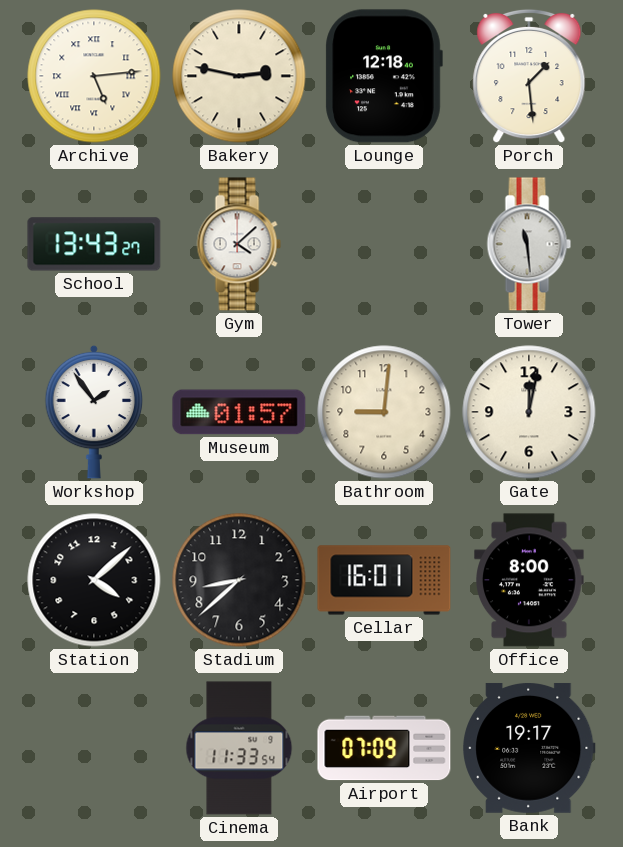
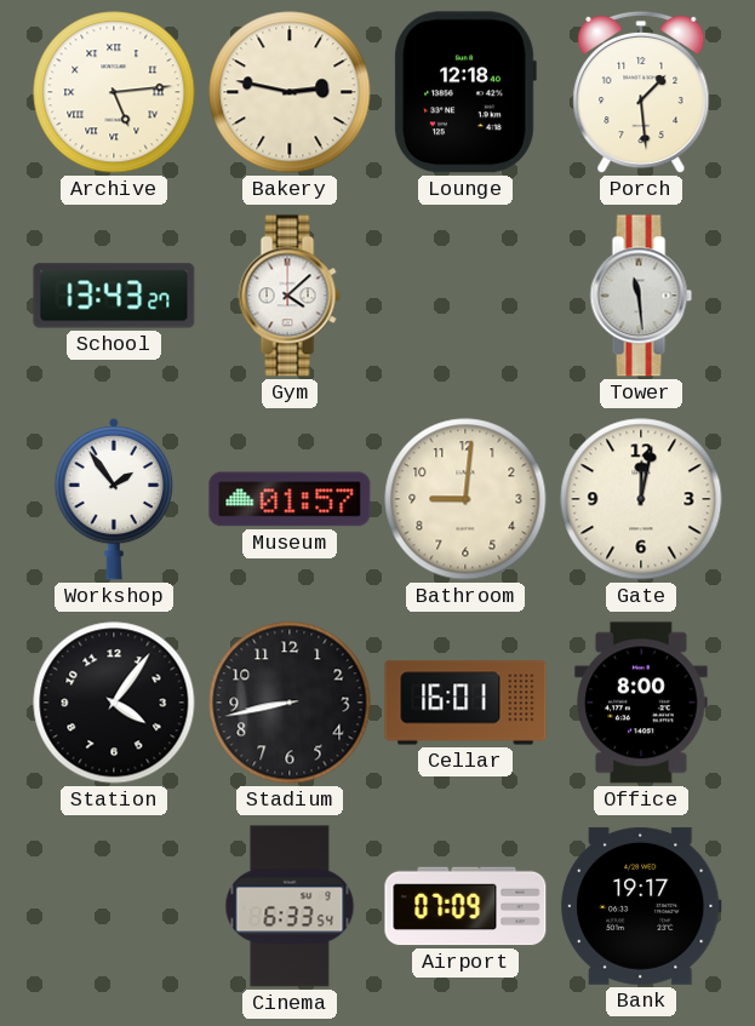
Station: 4:08 -> 4:06
Stadium: 8:38 -> 8:43
Cinema: 11:33 -> 6:33
